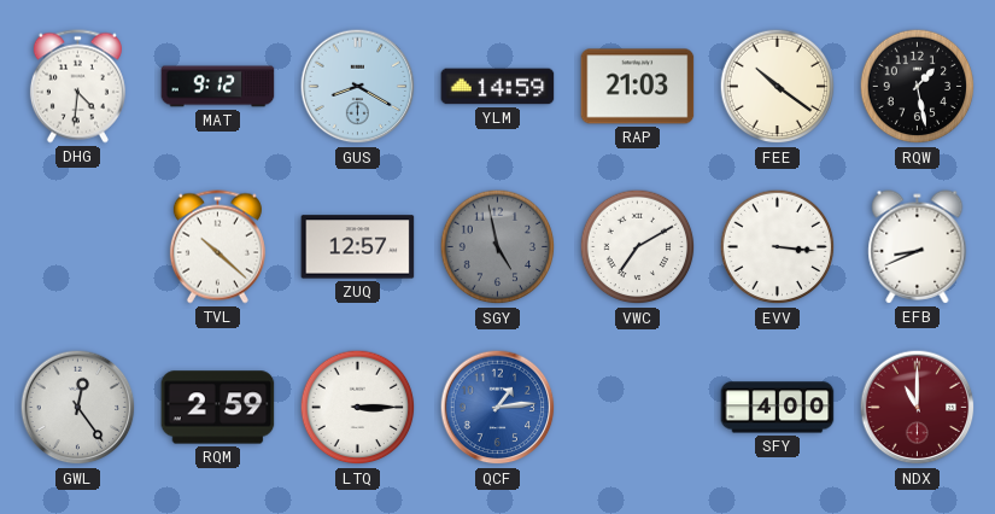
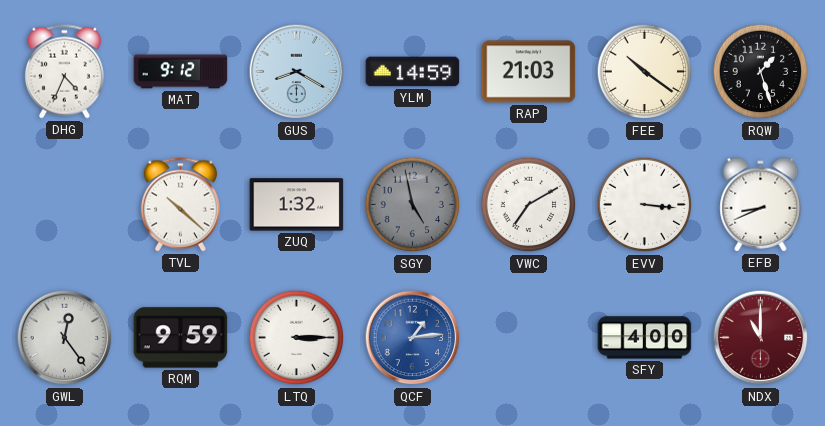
DHG: 4:31 -> 4:34
RQW: 1:28 -> 1:27
ZUQ: 12:57 -> 1:32
RQM: 2:59 -> 9:59
